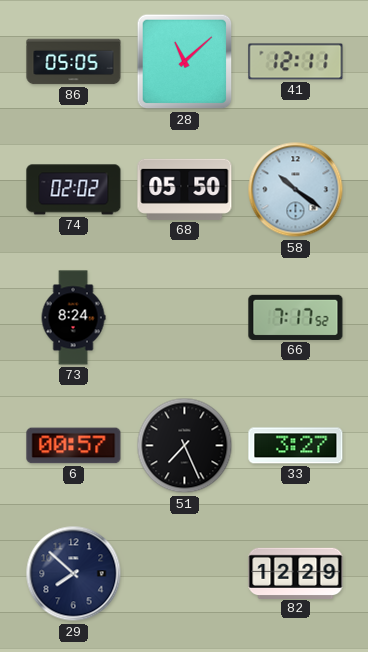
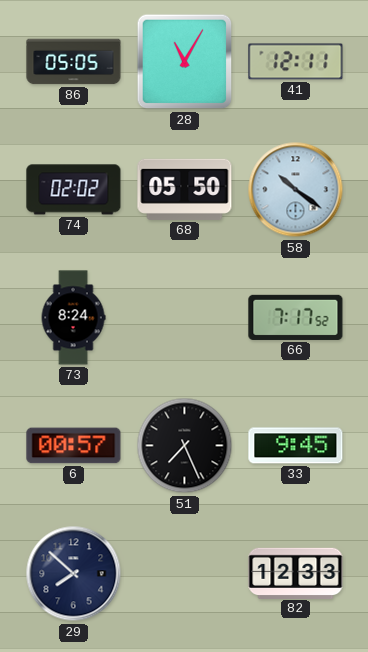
28: 11:08 -> 11:05
33: 3:27 -> 9:45
82: 12:29 -> 12:33
